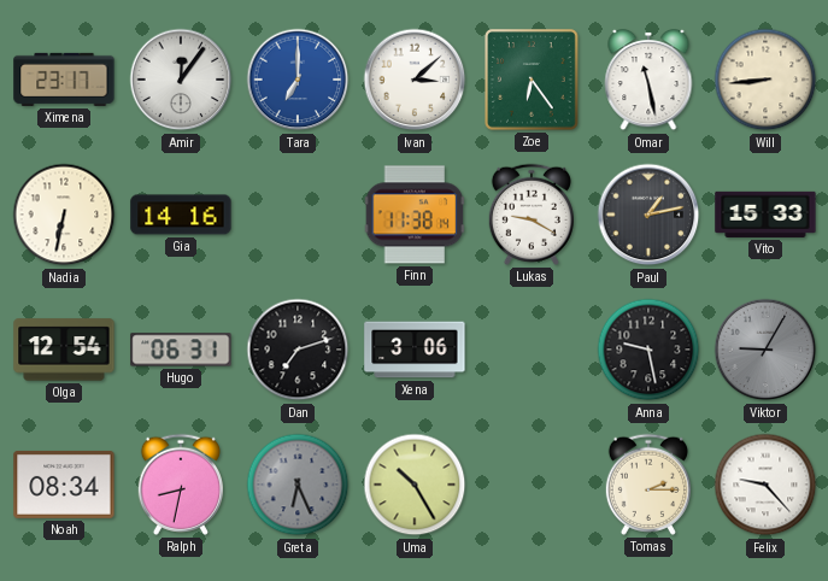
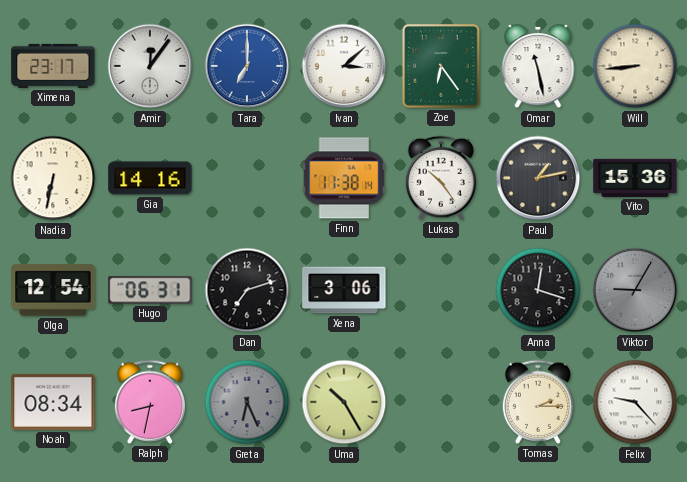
Lukas: 9:20 -> 10:24
Vito: 15:33 -> 15:36
Anna: 9:28 -> 12:18
